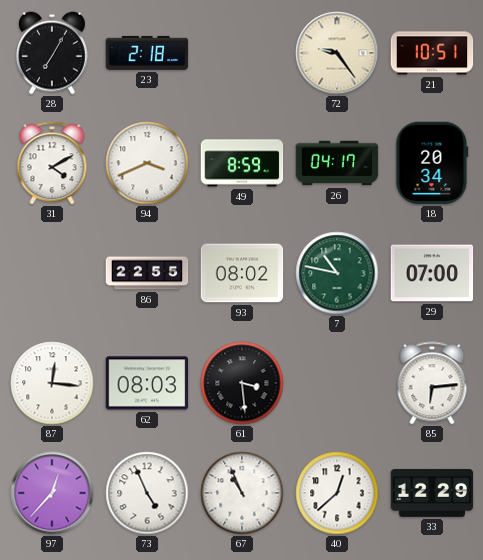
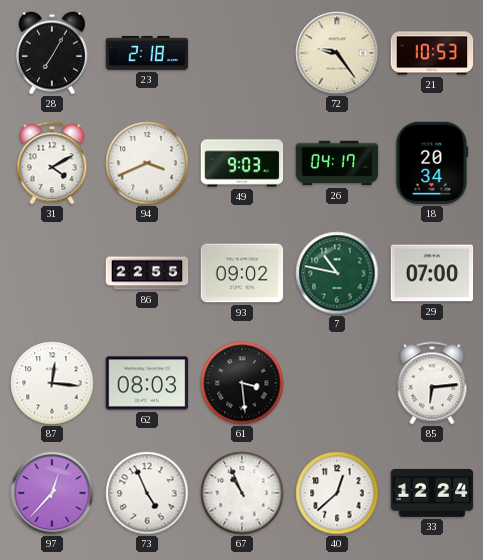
21: 10:51 -> 10:53
49: 8:59 -> 9:03
93: 08:02 -> 09:02
33: 12:29 -> 12:24
